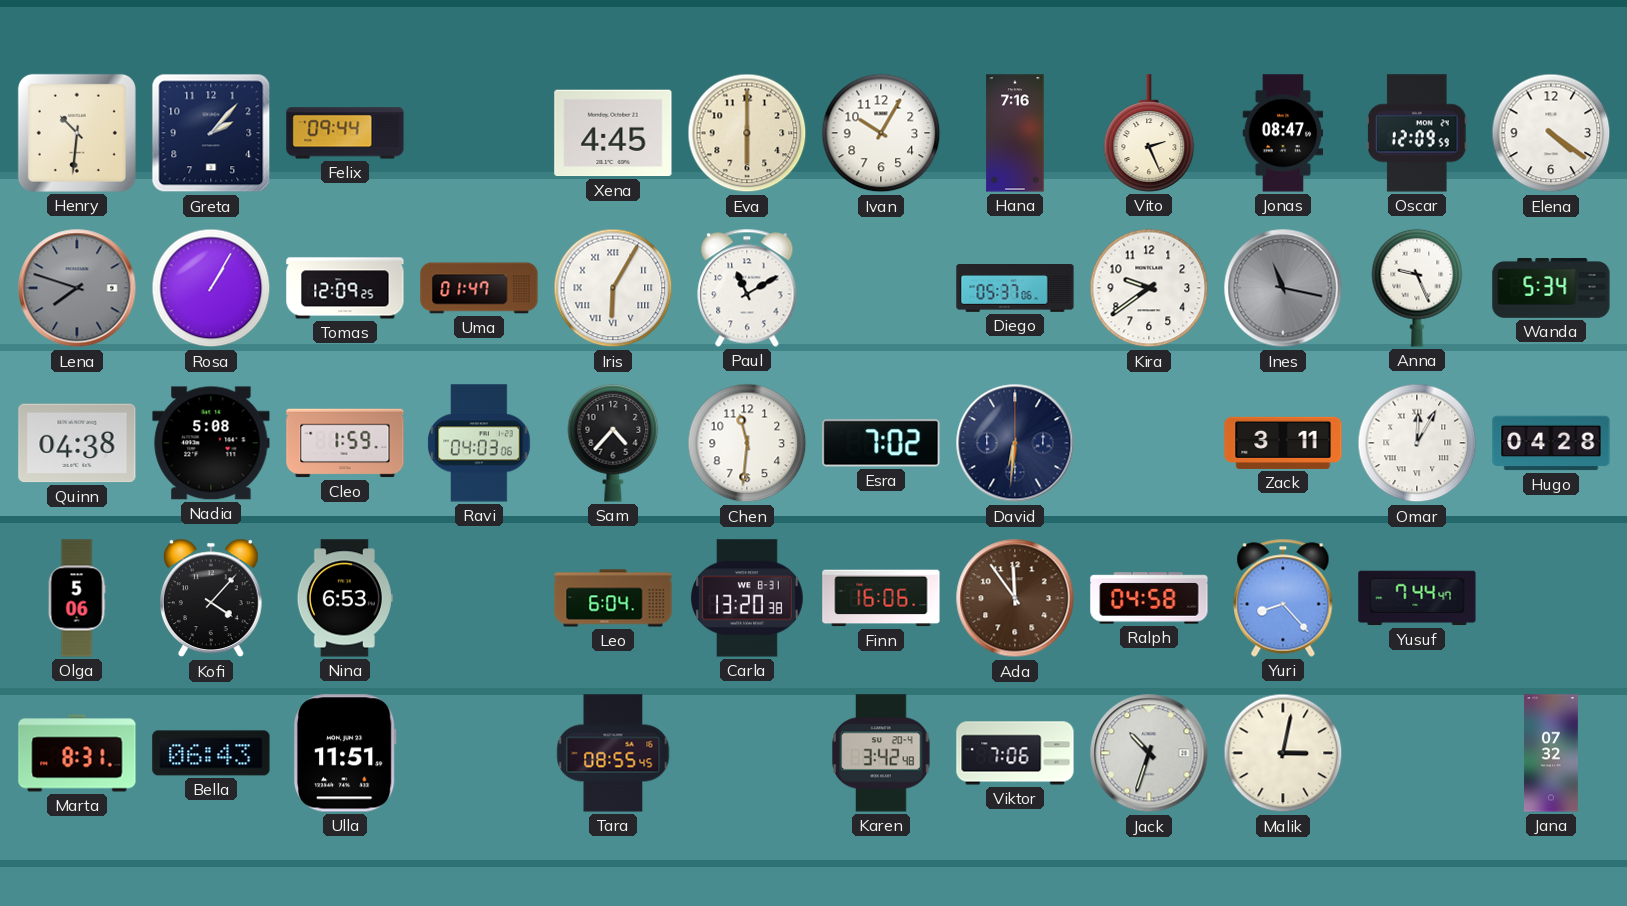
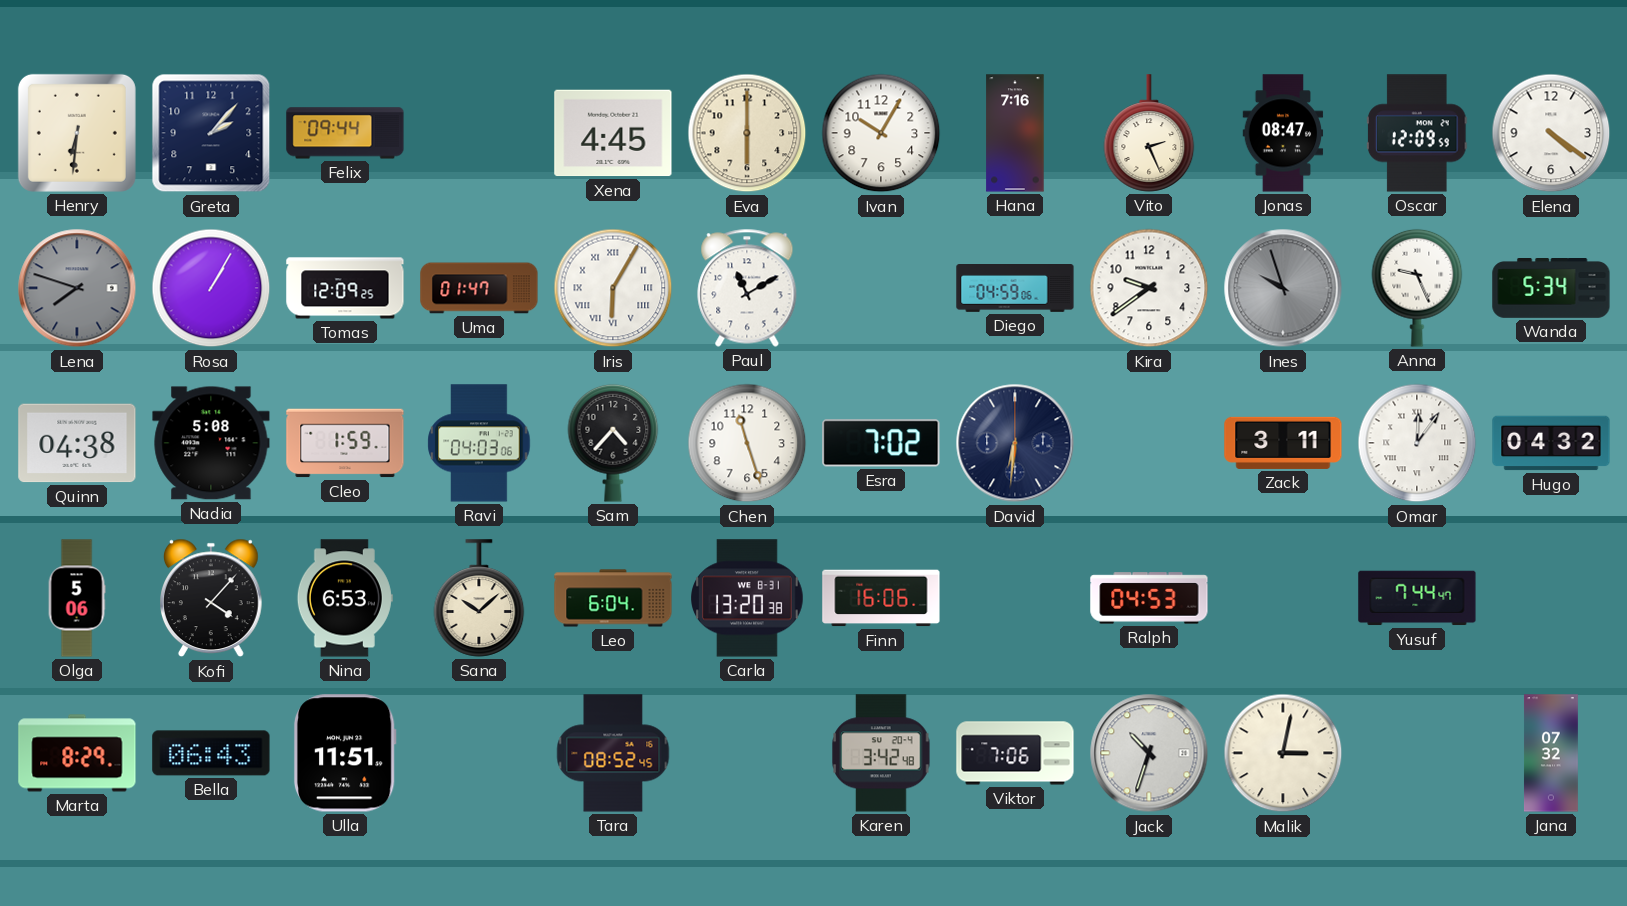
Henry: 10:31 -> 6:31
Diego: 05:37 -> 04:59
Ines: 11:17 -> 9:57
Chen: 11:31 -> 11:27
Omar: 12:05 -> 12:06
Hugo: 04:28 -> 04:32
Sana: none -> 10:08
Ada: 11:54 -> none
Ralph: 04:58 -> 04:53
Yuri: 8:23 -> none
Marta: 8:31 -> 8:29
Tara: 08:55 -> 08:52
